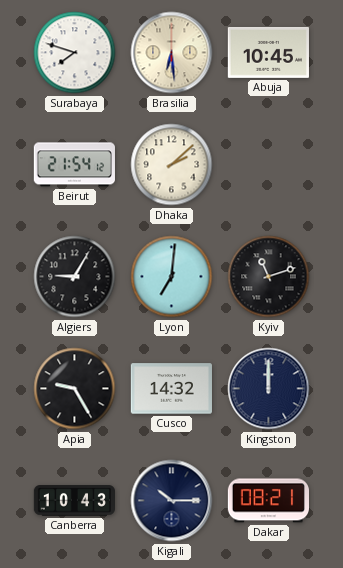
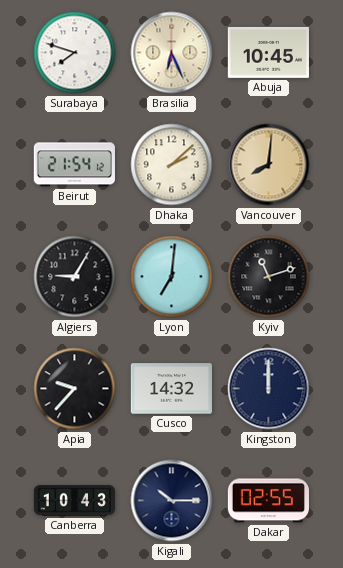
Brasilia: 6:29 -> 6:26
Vancouver: none -> 8:01
Apia: 9:25 -> 9:37
Dakar: 08:21 -> 02:55
